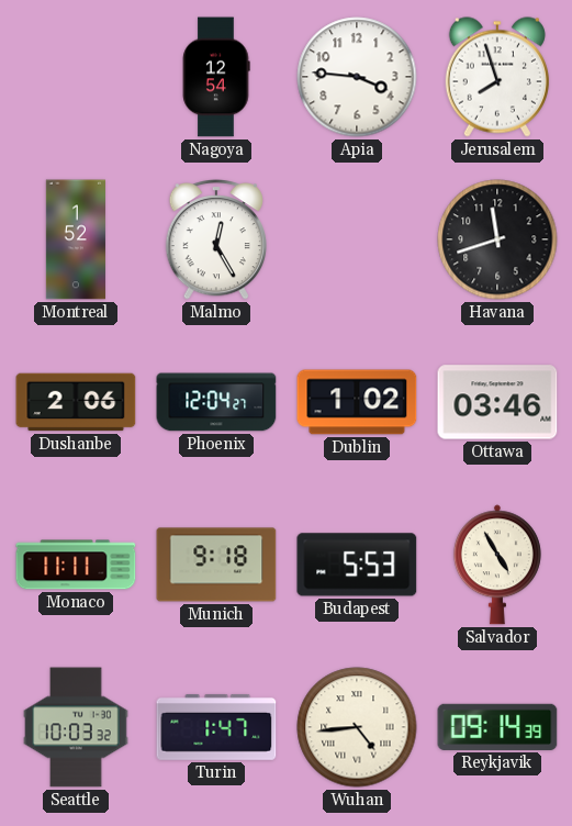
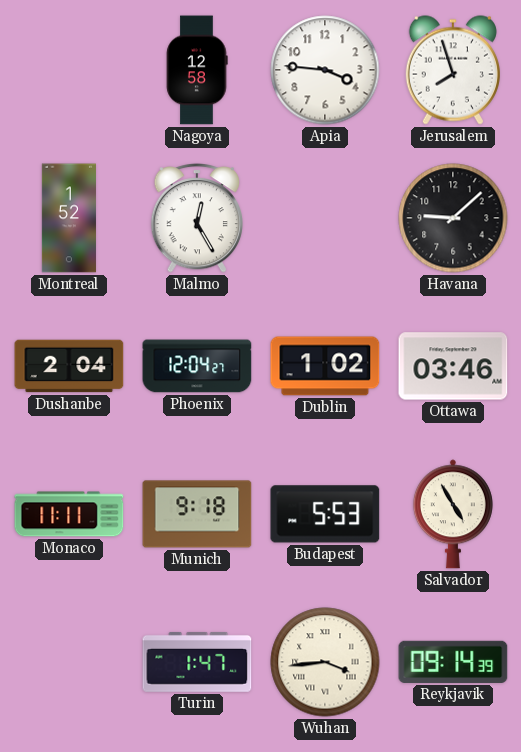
Nagoya: 12:54 -> 12:58
Havana: 11:42 -> 9:08
Dushanbe: 2:06 -> 2:04
Seattle: 10:03 -> none
Wuhan: 4:44 -> 3:44
